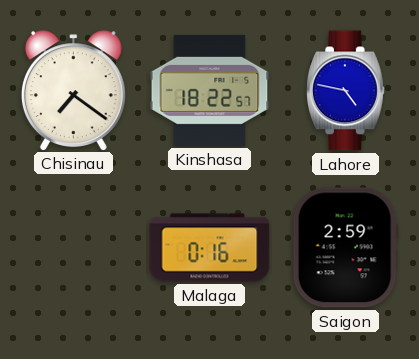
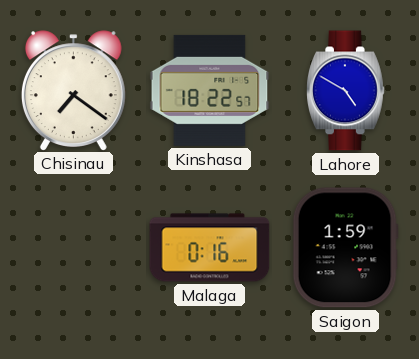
Lahore: 4:47 -> 4:50
Saigon: 2:59 -> 1:59
